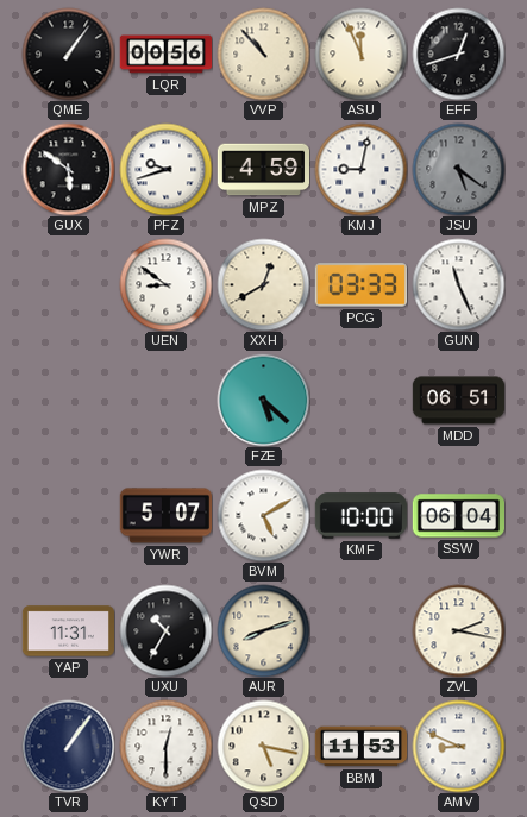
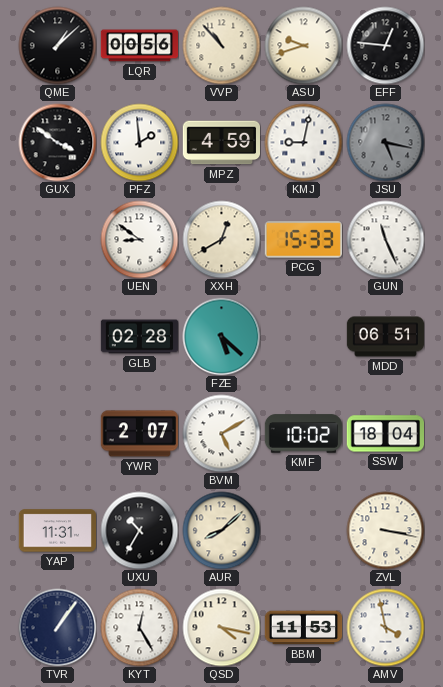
QME: 1:06 -> 1:08
ASU: 11:56 -> 9:42
EFF: 12:42 -> 12:46
GUX: 5:51 -> 3:51
PFZ: 9:42 -> 1:59
JSU: 5:21 -> 5:17
PCG: 03:33 -> 15:33
GLB: none -> 02:28
YWR: 5:07 -> 2:07
KMF: 10:00 -> 10:02
SSW: 06:04 -> 18:04
AUR: 8:12 -> 8:08
ZVL: 2:17 -> 3:17
KYT: 12:30 -> 12:25
QSD: 5:17 -> 4:17
AMV: 8:49 -> 3:58
